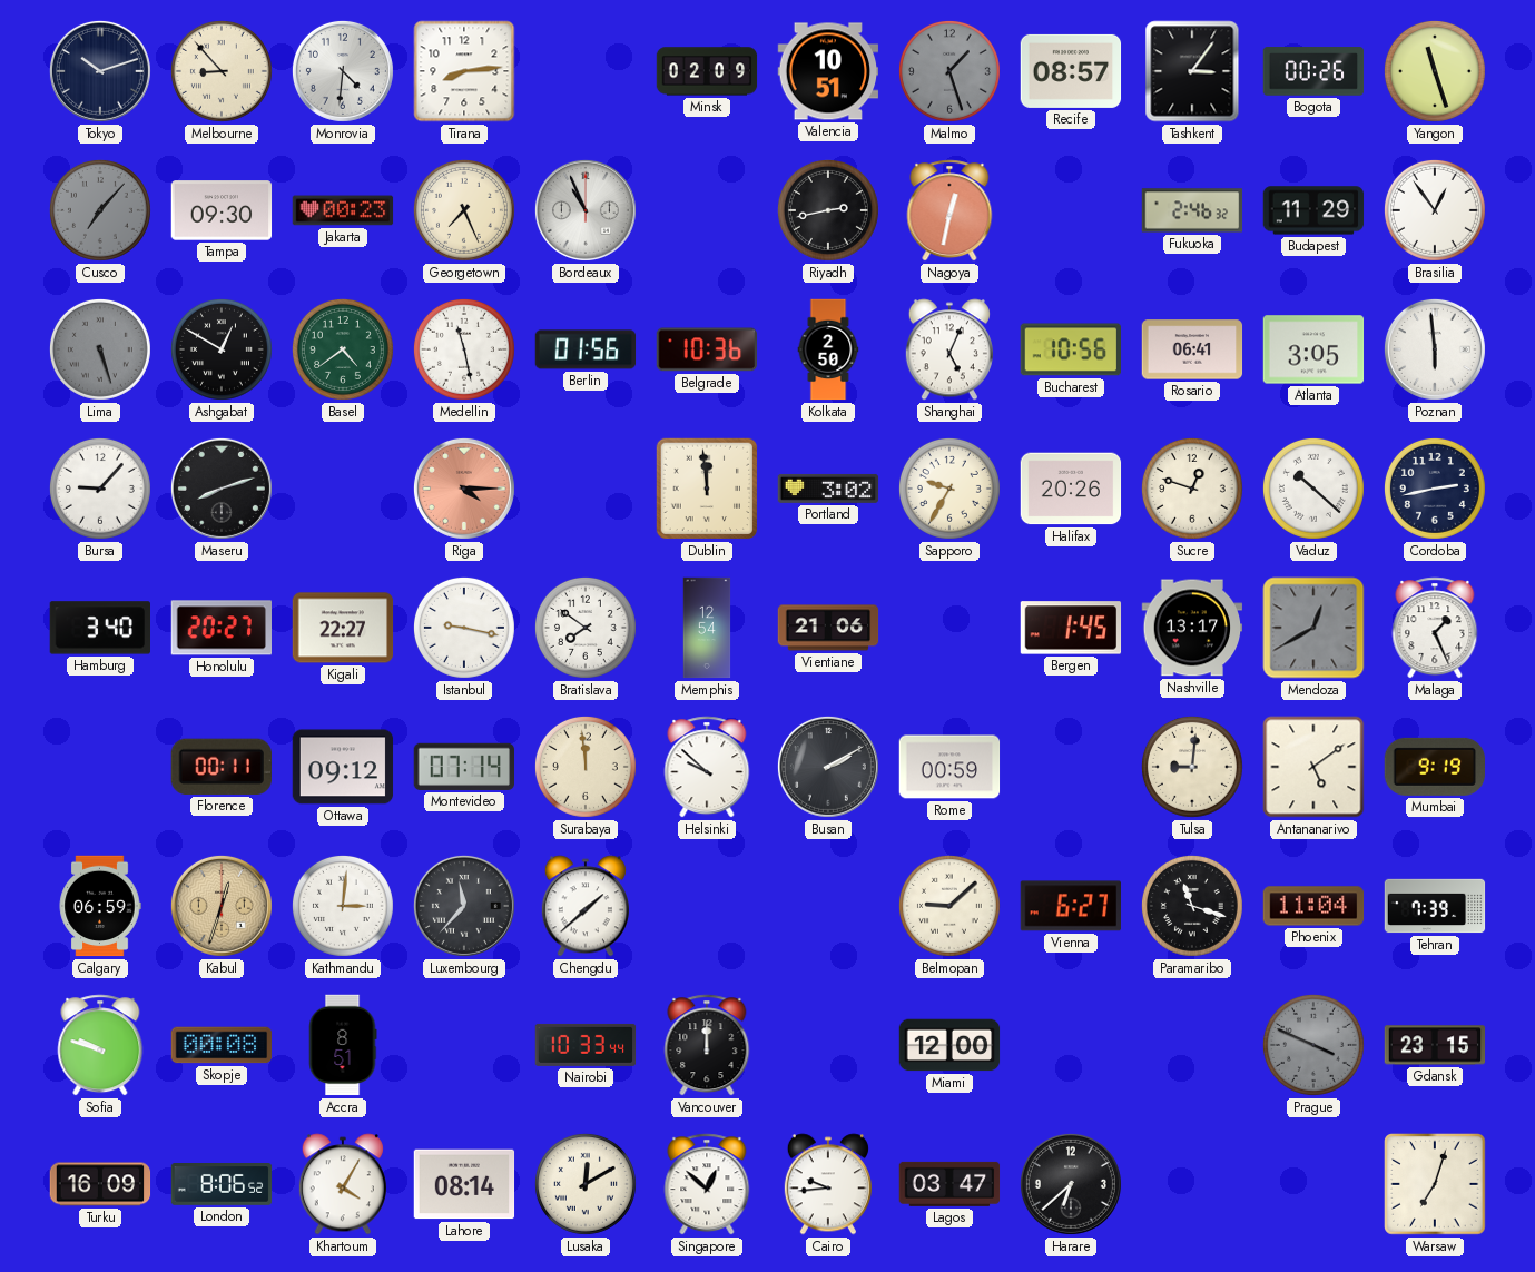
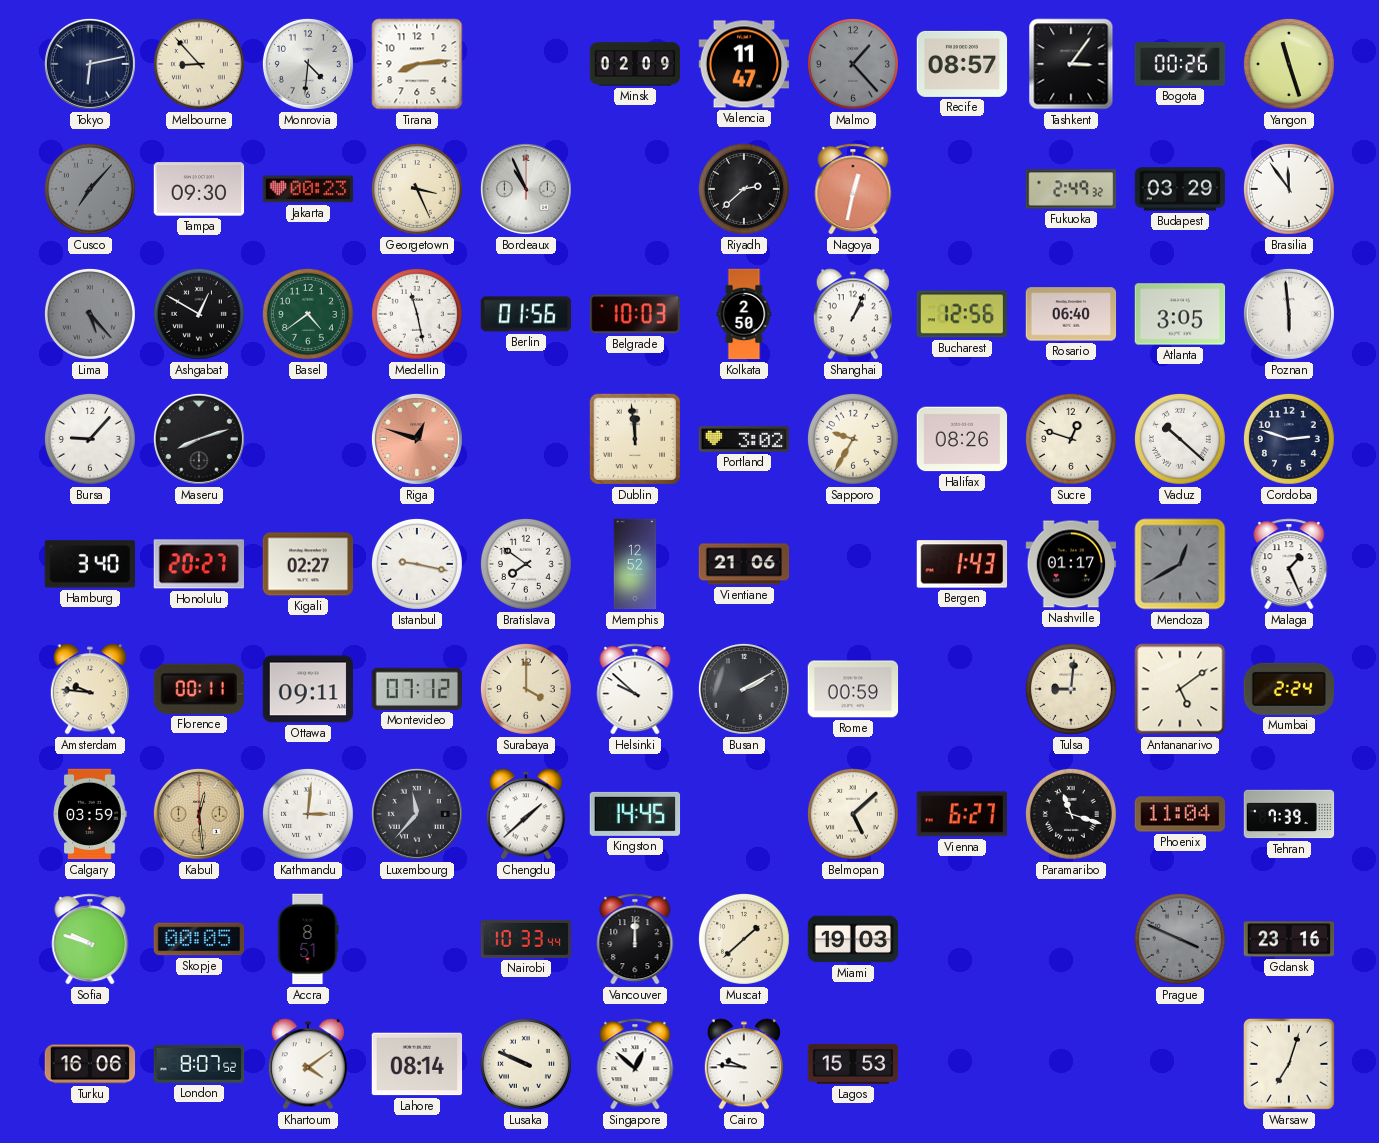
Tokyo: 10:12 -> 6:13
Valencia: 10:51 -> 11:47
Malmo: 1:27 -> 1:23
Georgetown: 7:26 -> 3:26
Riyadh: 2:43 -> 2:38
Fukuoka: 2:46 -> 2:49
Budapest: 11:29 -> 03:29
Brasilia: 12:54 -> 11:54
Lima: 5:27 -> 5:23
Belgrade: 10:36 -> 10:03
Shanghai: 5:04 -> 1:04
Bucharest: 10:56 -> 12:56
Rosario: 06:41 -> 06:40
Riga: 4:15 -> 12:48
Halifax: 20:26 -> 08:26
Cordoba: 2:43 -> 2:48
Kigali: 22:27 -> 02:27
Memphis: 12:54 -> 12:52
Bergen: 1:45 -> 1:43
Nashville: 13:17 -> 01:17
Amsterdam: none -> 9:46
Ottawa: 09:12 -> 09:11
Montevideo: 07:14 -> 07:12
Surabaya: 11:59 -> 4:00
Mumbai: 9:19 -> 2:24
Calgary: 06:59 -> 03:59
Kabul: 12:33 -> 12:29
Kingston: none -> 14:45
Belmopan: 9:08 -> 5:08
Skopje: 00:08 -> 00:05
Muscat: none -> 1:38
Miami: 12:00 -> 19:03
Gdansk: 23:15 -> 23:16
Turku: 16:09 -> 16:06
London: 8:06 -> 8:07
Khartoum: 4:05 -> 4:09
Lusaka: 12:10 -> 9:49
Cairo: 9:44 -> 9:46
Lagos: 03:47 -> 15:53
Harare: 6:38 -> none
